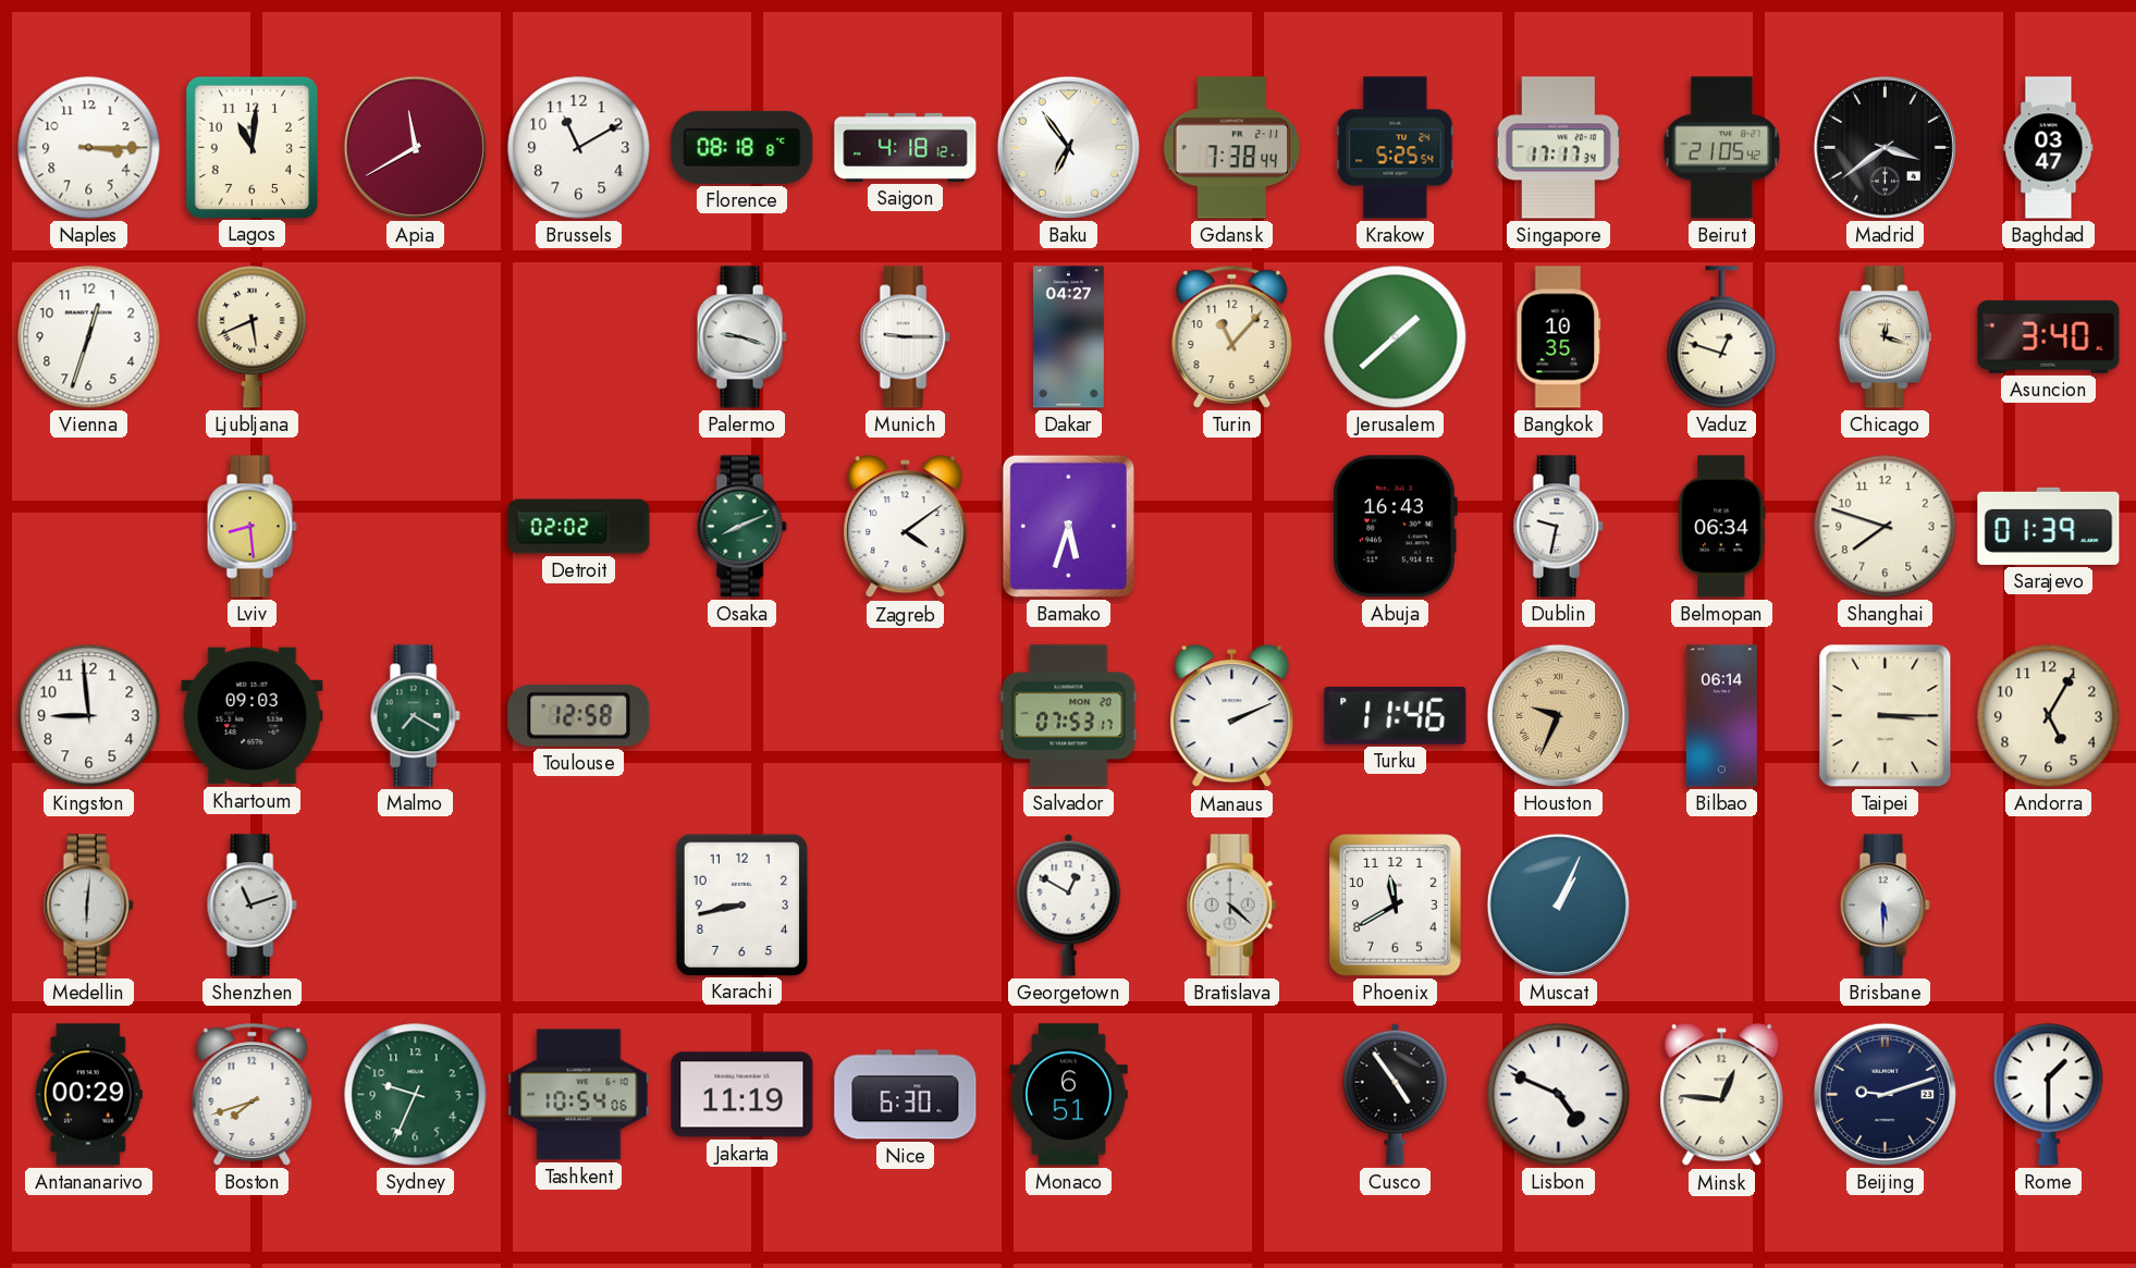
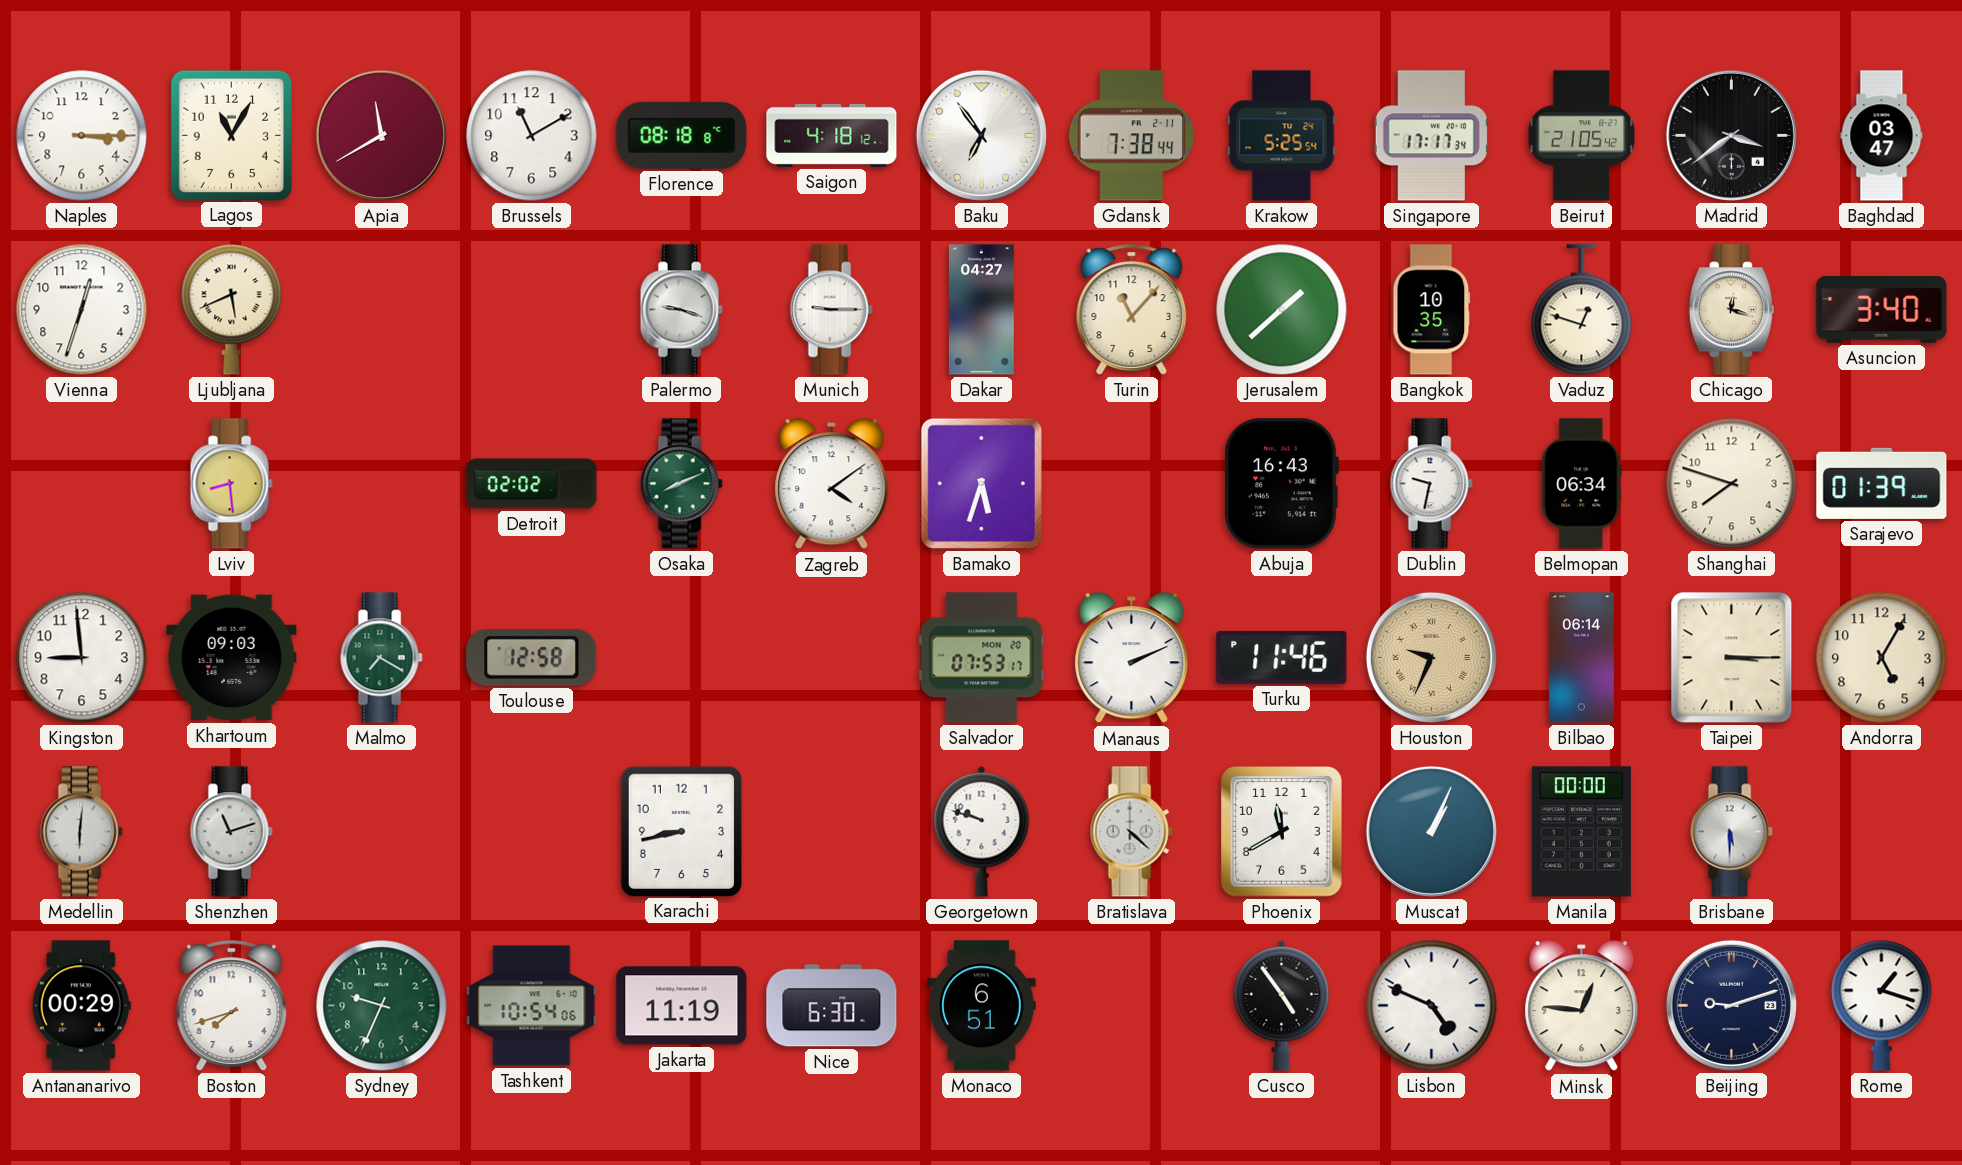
Lagos: 11:01 -> 11:05
Georgetown: 12:50 -> 9:48
Manila: none -> 00:00
Rome: 1:30 -> 1:18
